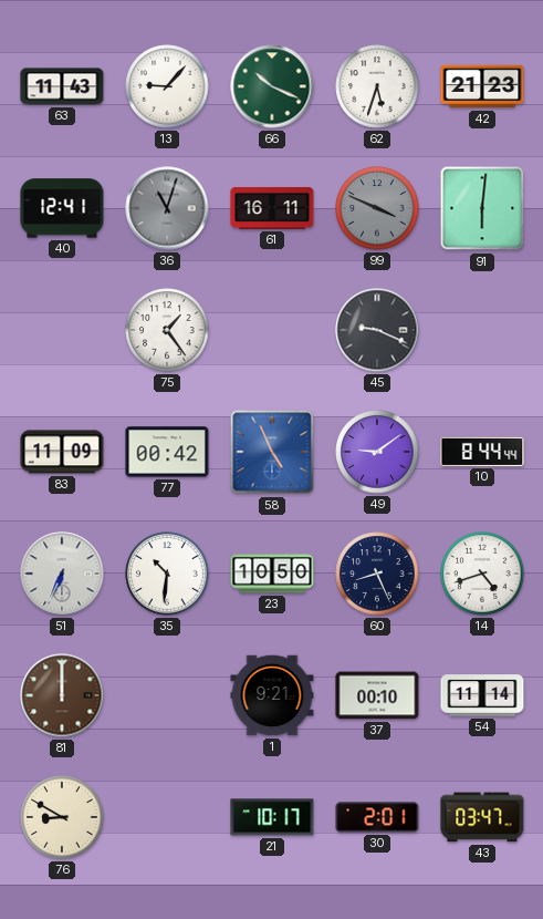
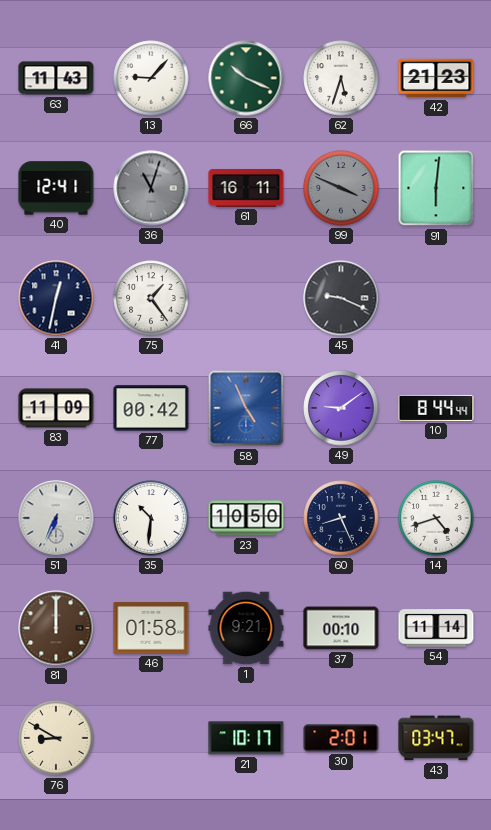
41: none -> 12:32
46: none -> 01:58
